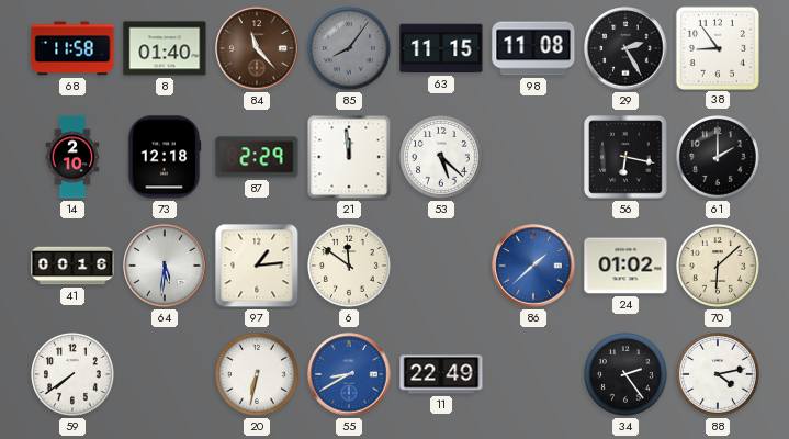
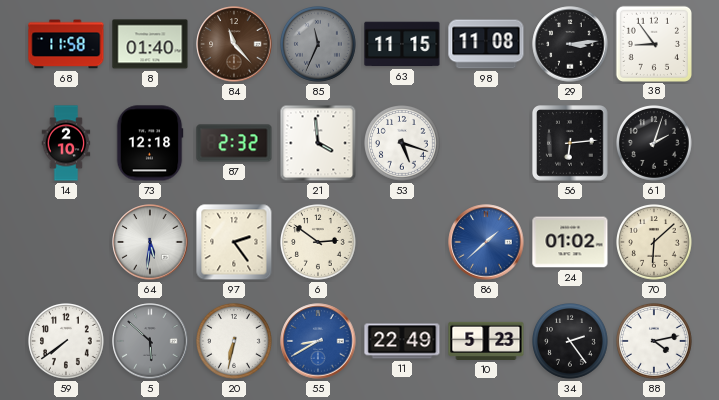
85: 8:06 -> 11:34
29: 2:25 -> 3:14
87: 2:29 -> 2:32
21: 11:59 -> 3:59
53: 5:22 -> 5:18
56: 6:17 -> 6:14
61: 2:00 -> 2:03
41: 00:16 -> none
97: 1:14 -> 2:24
6: 11:51 -> 2:51
5: none -> 5:52
10: none -> 5:23
